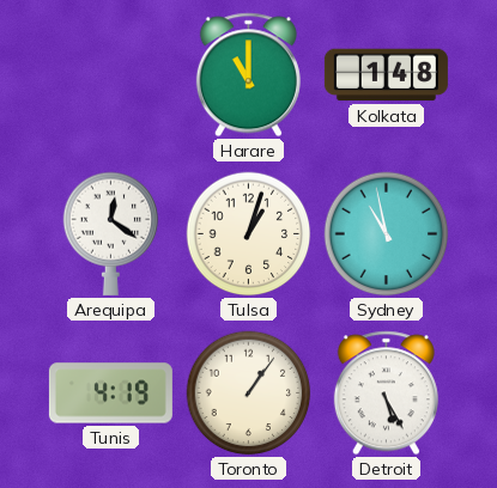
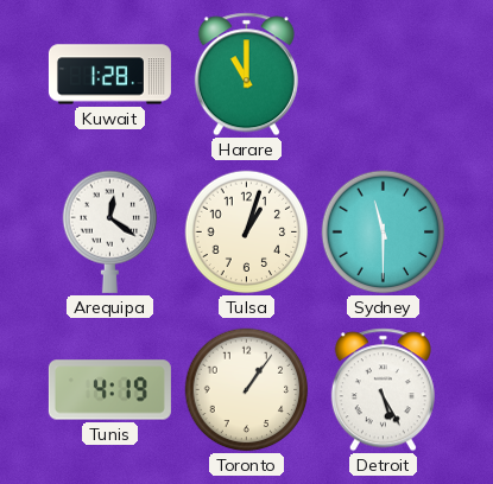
Kuwait: none -> 1:28
Kolkata: 1:48 -> none
Sydney: 10:58 -> 11:30
